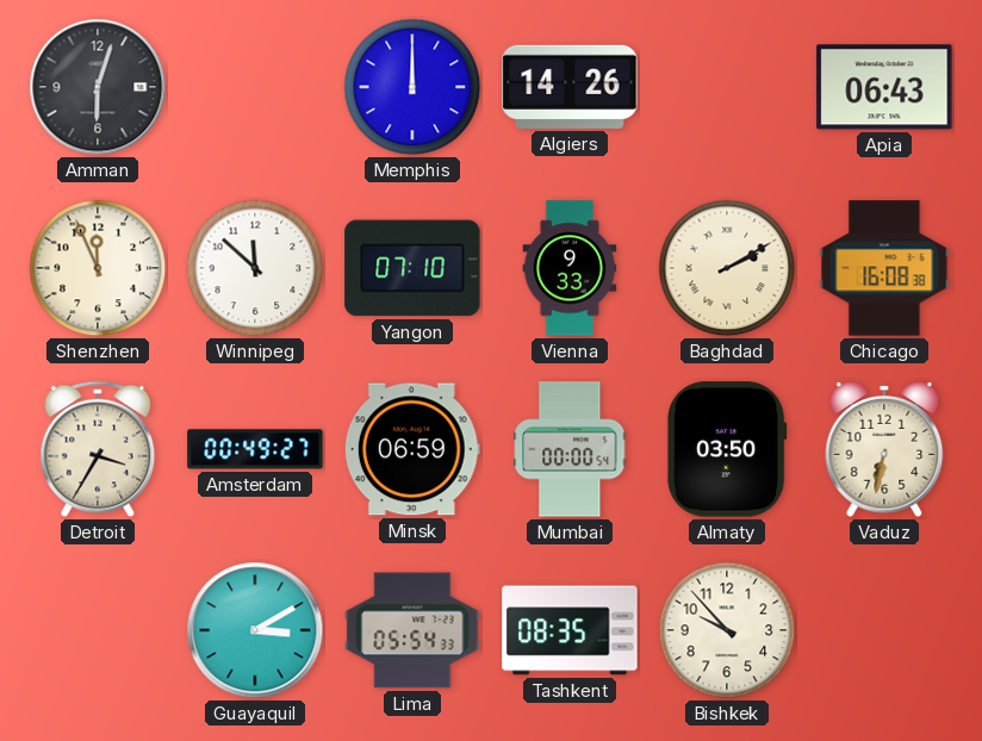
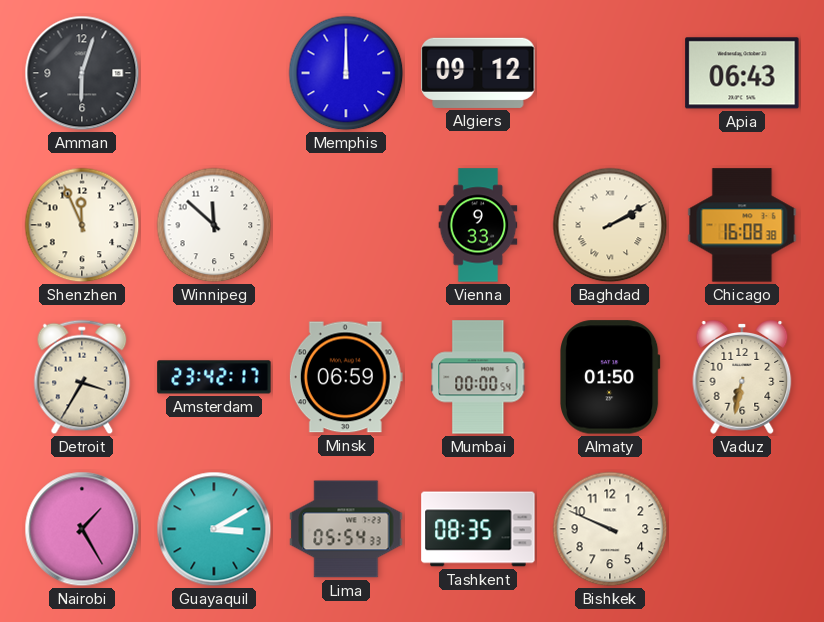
Algiers: 14:26 -> 09:12
Yangon: 07:10 -> none
Amsterdam: 00:49 -> 23:42
Almaty: 03:50 -> 01:50
Nairobi: none -> 1:25
Bishkek: 9:53 -> 9:49
